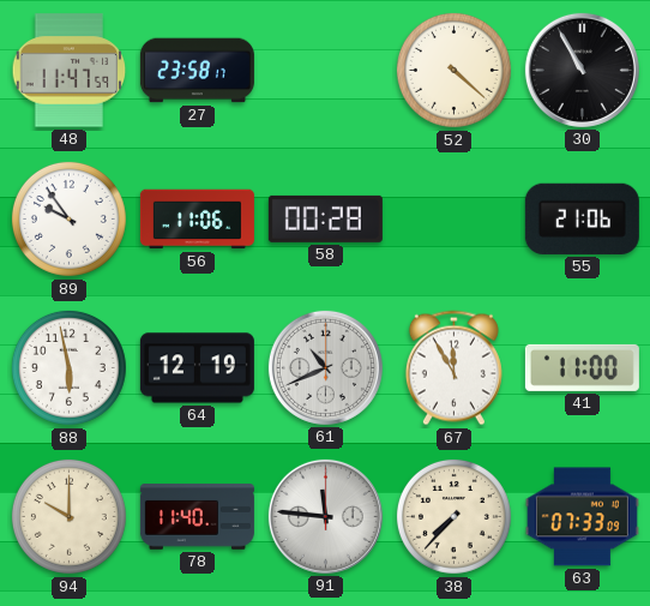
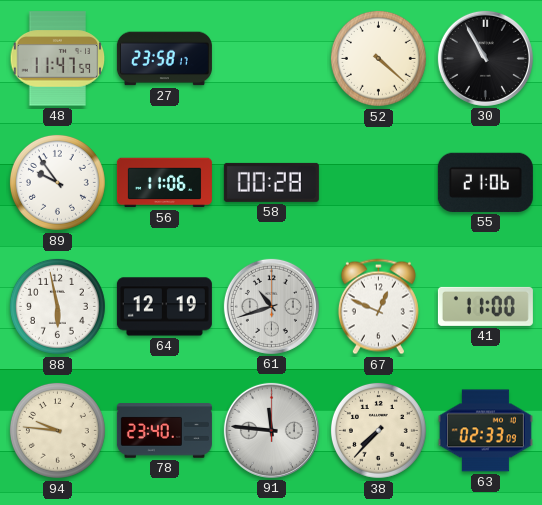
61: 10:41 -> 10:42
67: 11:55 -> 12:49
94: 10:00 -> 9:46
78: 11:40 -> 23:40
63: 07:33 -> 02:33
